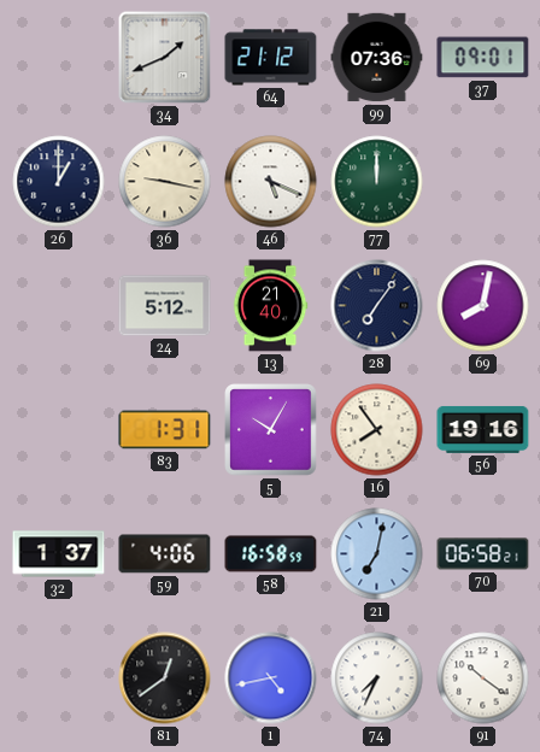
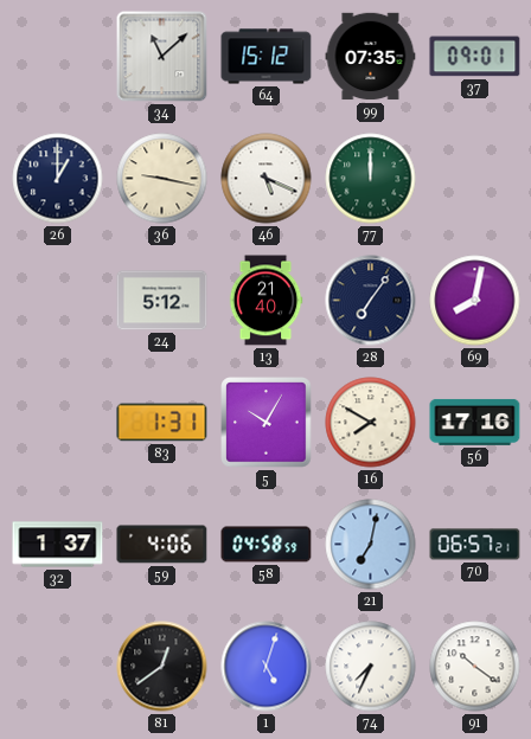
34: 1:41 -> 11:08
64: 21:12 -> 15:12
99: 07:36 -> 07:35
16: 7:54 -> 7:50
56: 19:16 -> 17:16
58: 16:58 -> 04:58
70: 06:58 -> 06:57
1: 4:43 -> 5:03
